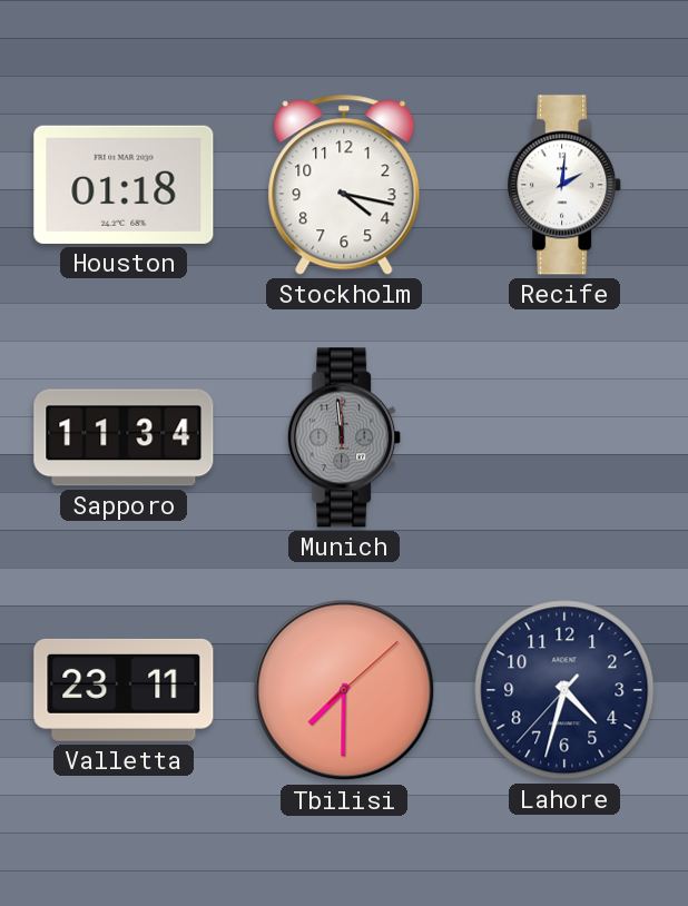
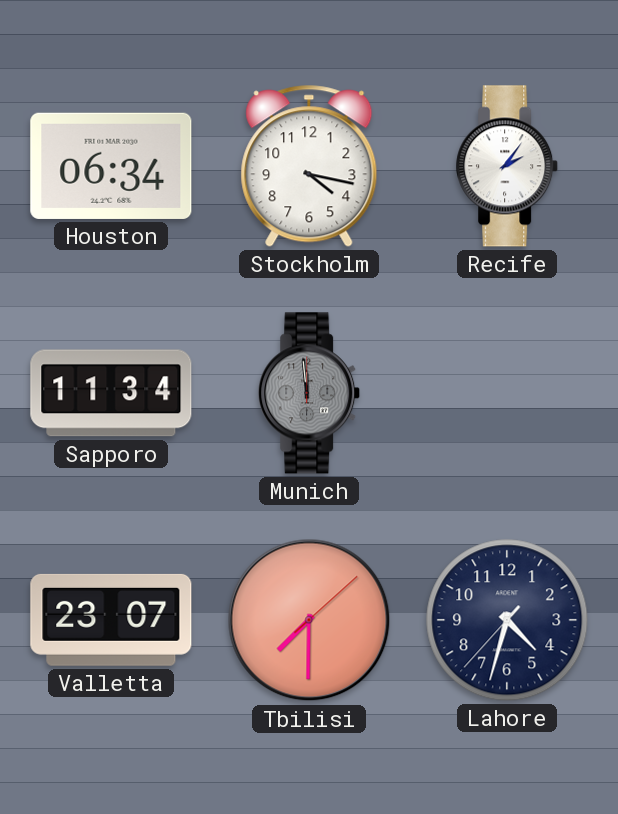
Houston: 01:18 -> 06:34
Recife: 2:01 -> 2:06
Valletta: 23:11 -> 23:07
